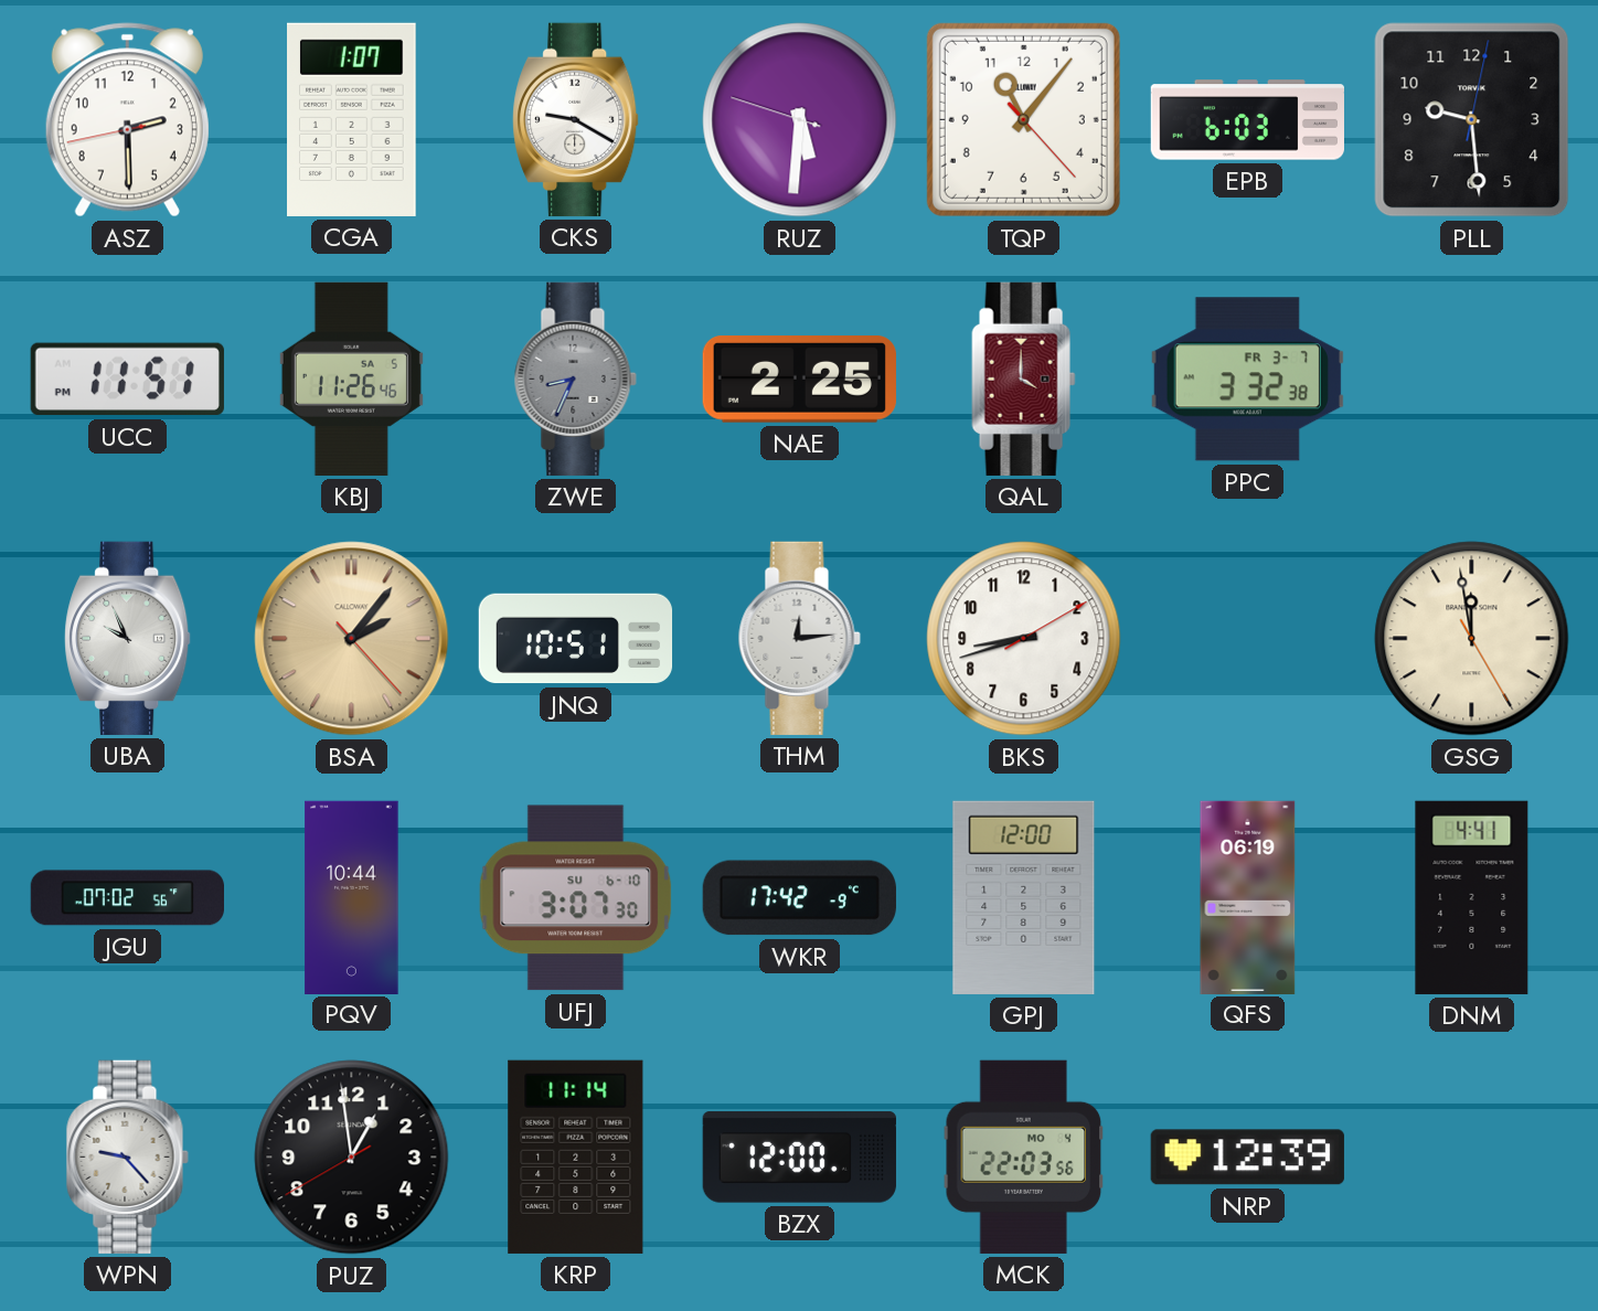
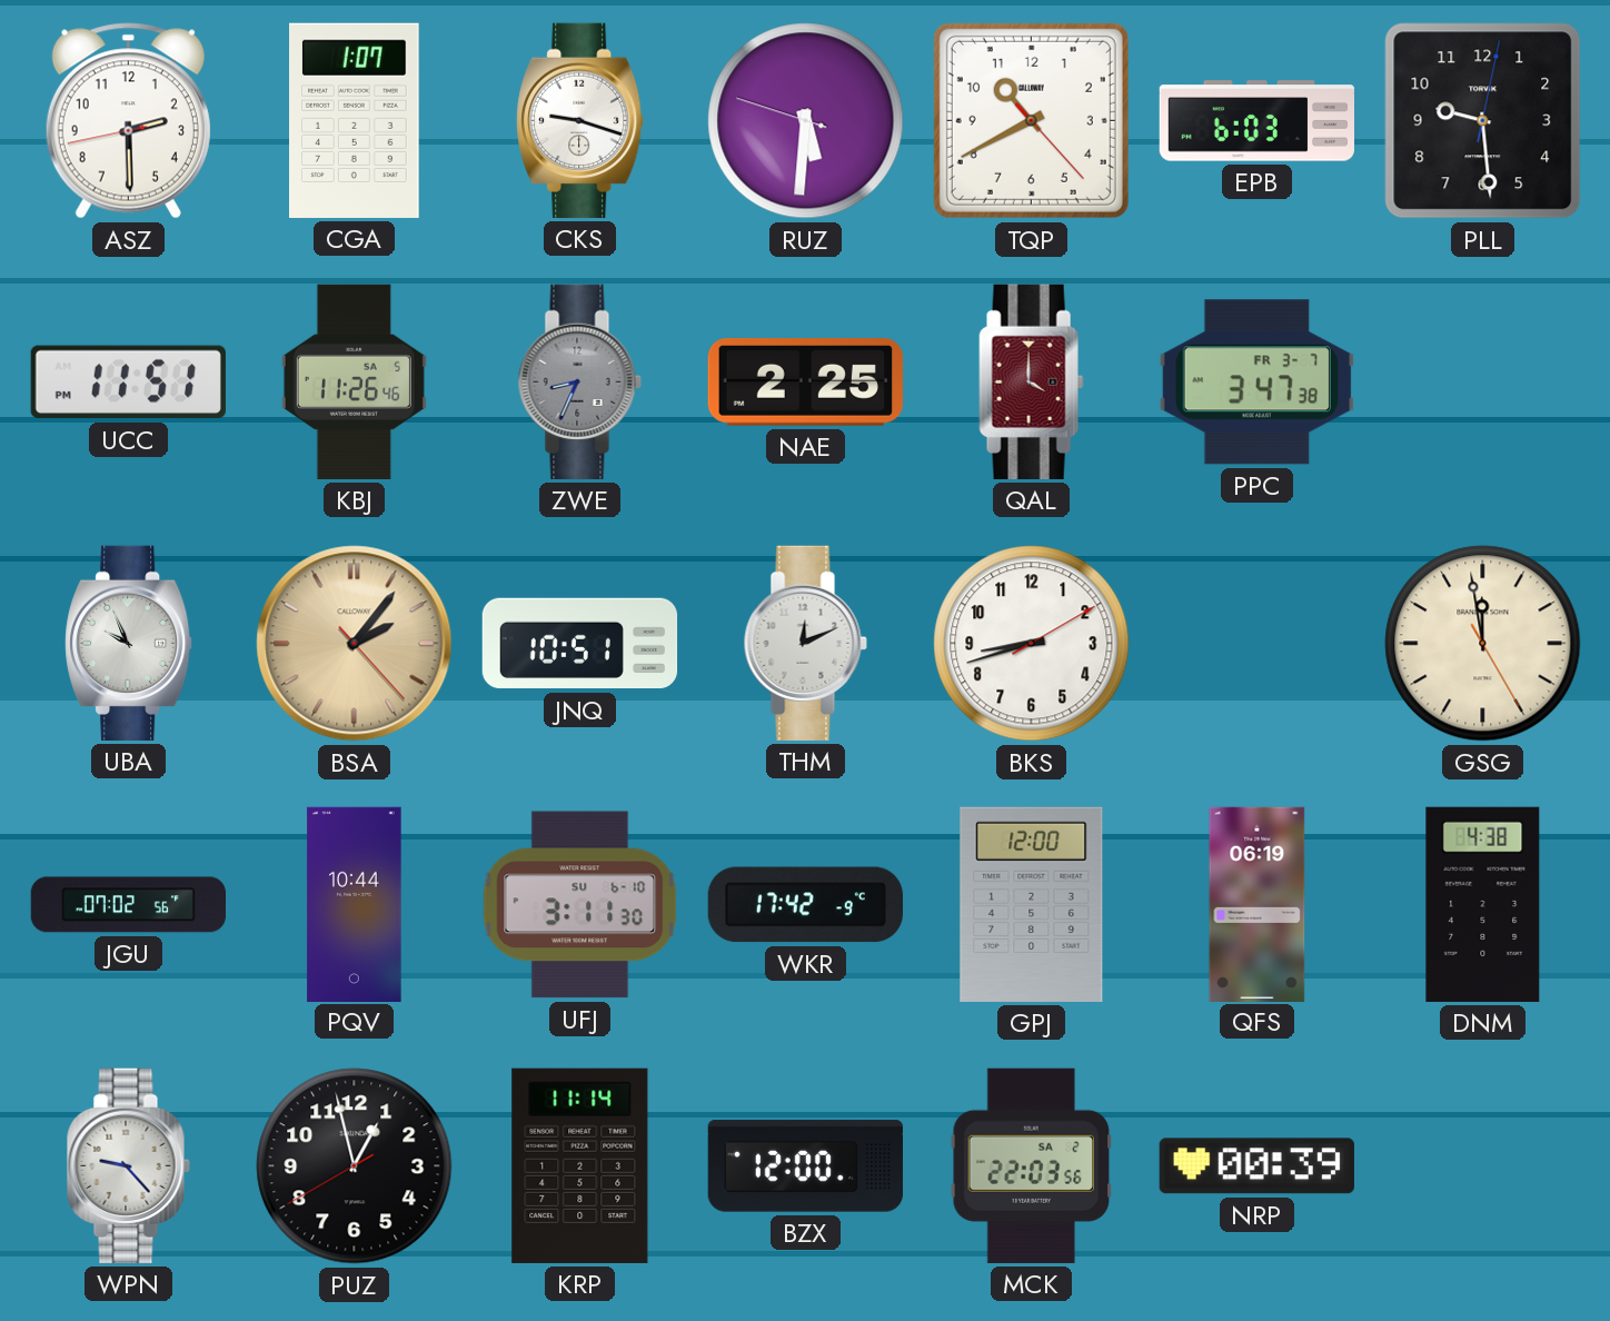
CKS: 9:20 -> 9:18
TQP: 11:06 -> 10:40
PPC: 3:32 -> 3:47
THM: 12:14 -> 12:11
UFJ: 3:07 -> 3:11
DNM: 4:41 -> 4:38
PUZ: 12:58 -> 12:57
MCK date: MO 4 -> SA 2
NRP: 12:39 -> 00:39
